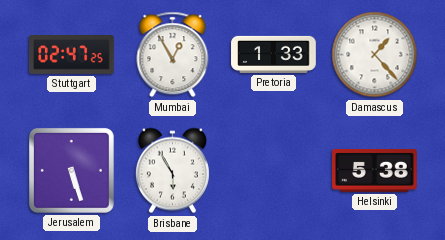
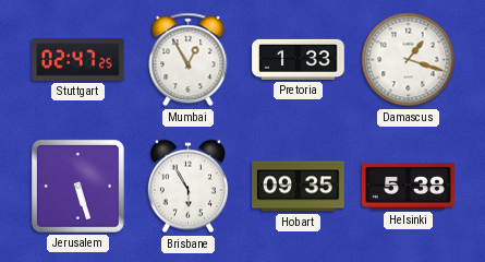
Damascus: 1:23 -> 1:18
Hobart: none -> 09:35
